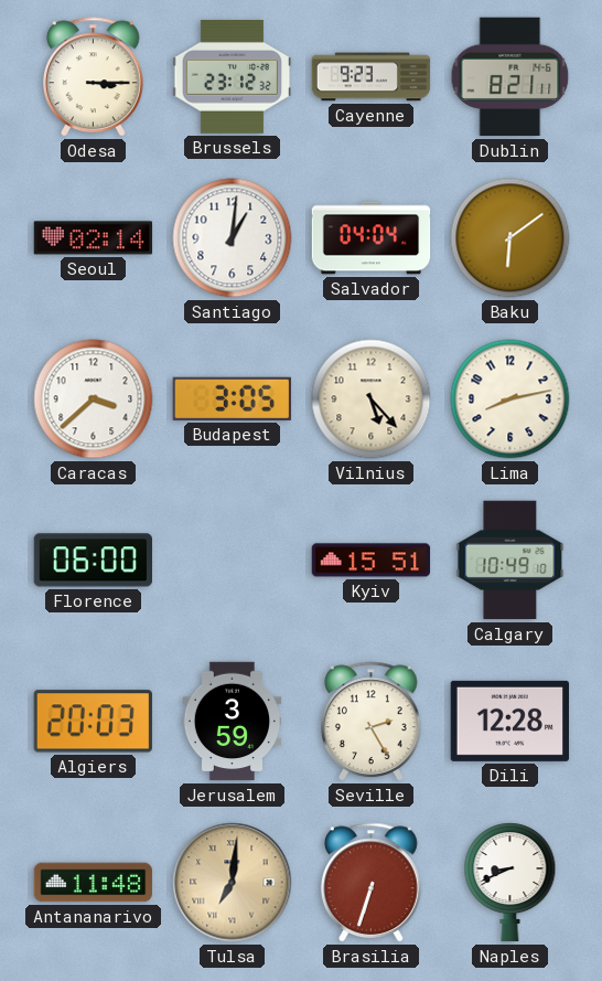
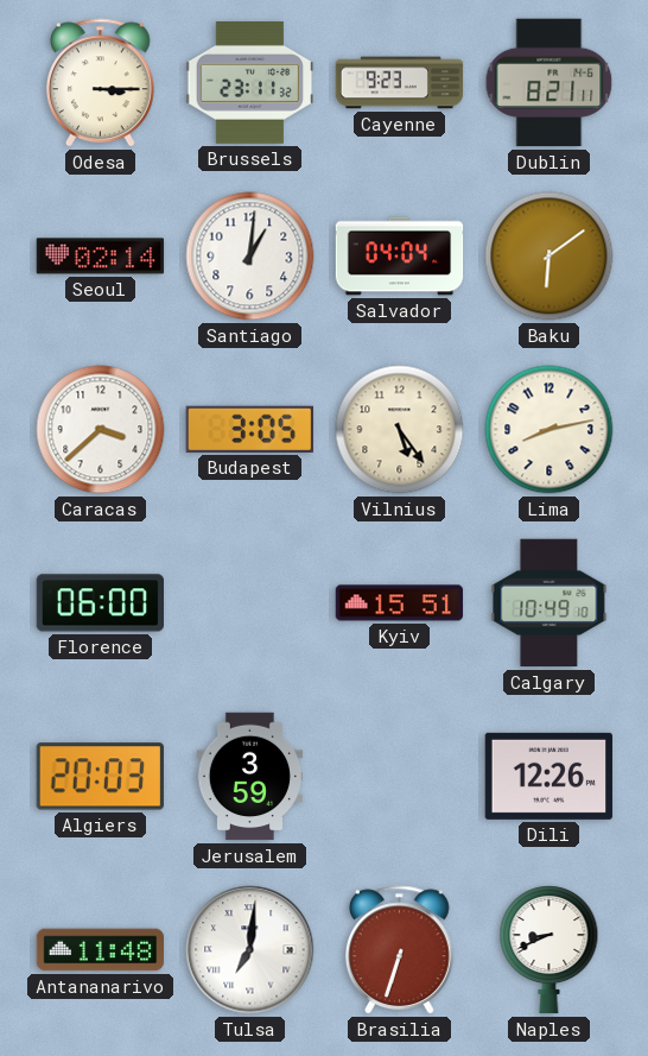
Brussels: 23:12 -> 23:11
Vilnius: 5:23 -> 5:24
Seville: 2:25 -> none
Dili: 12:28 -> 12:26
Tulsa dial: champagne -> white
